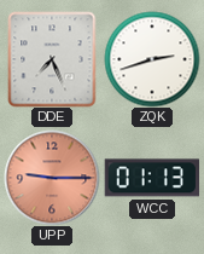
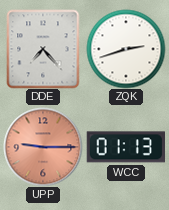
DDE: 7:26 -> 7:23
